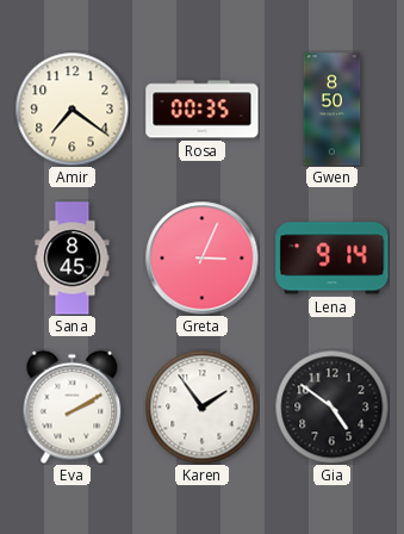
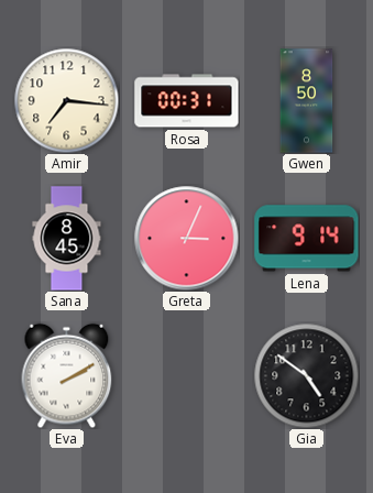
Amir: 7:21 -> 7:16
Rosa: 00:35 -> 00:31
Karen: 1:54 -> none
